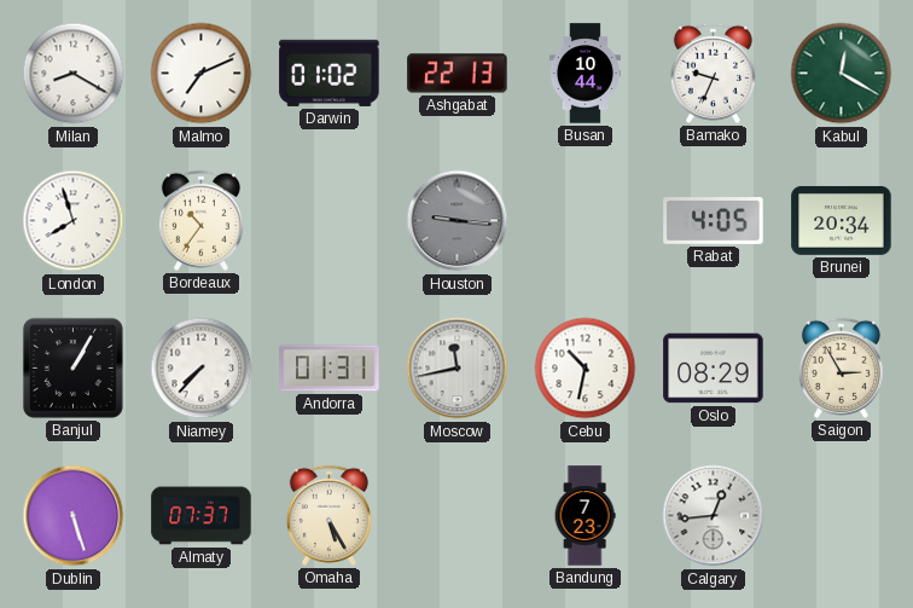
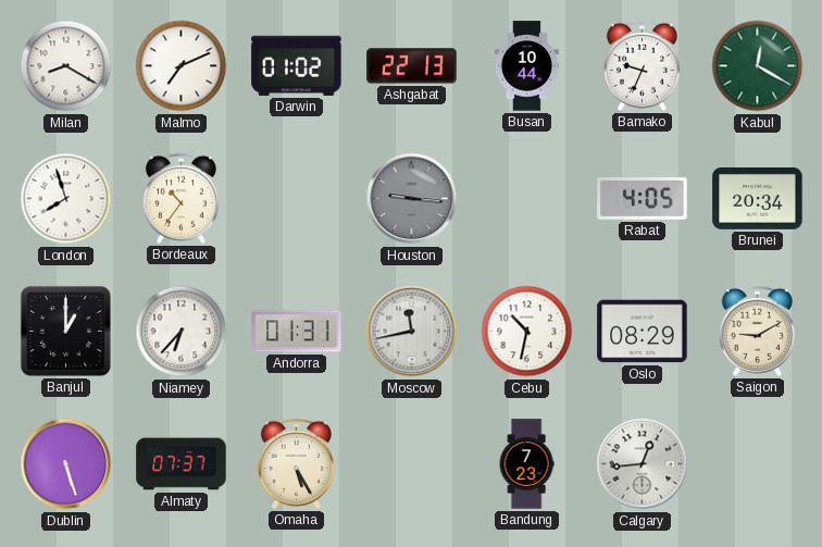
Banjul: 1:05 -> 1:00
Niamey: 7:37 -> 6:37
Saigon: 2:55 -> 9:10
